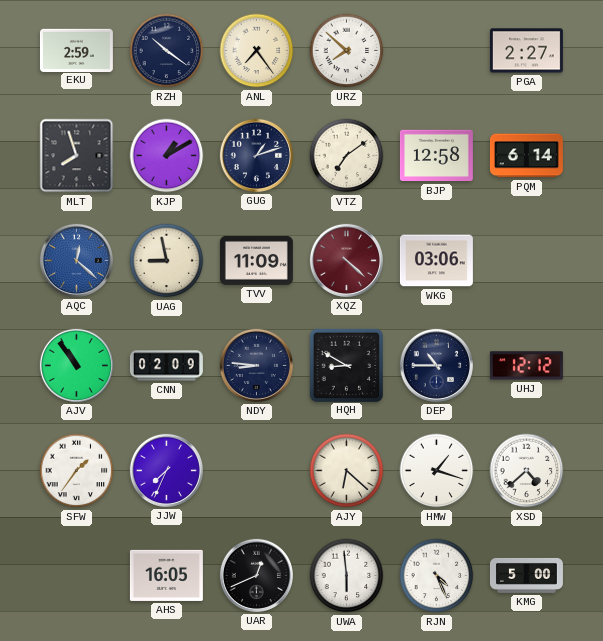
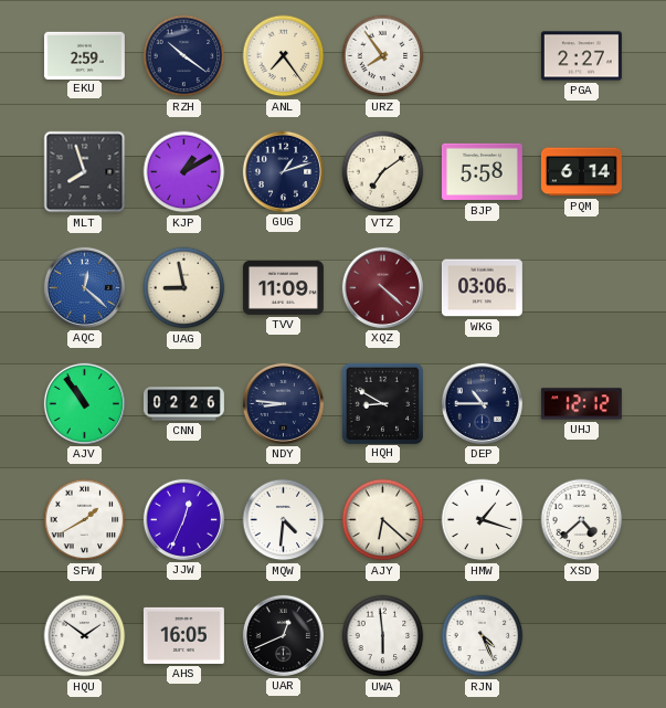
URZ: 7:52 -> 7:54
BJP: 12:58 -> 5:58
CNN: 02:09 -> 02:26
SFW: 1:36 -> 1:40
JJW: 7:34 -> 12:34
MQW: none -> 4:31
HQU: none -> 1:51
KMG: 5:00 -> none
